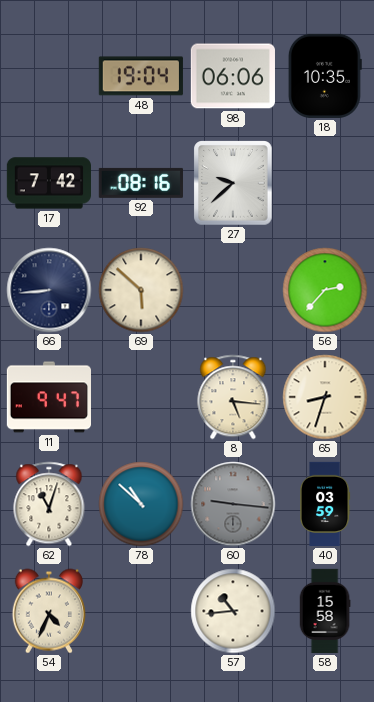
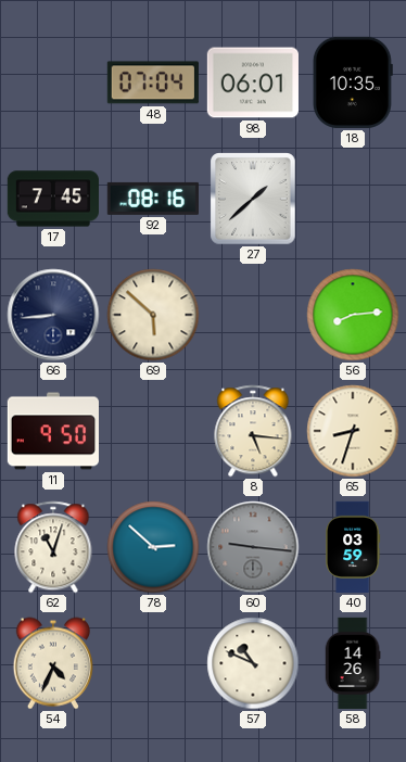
48: 19:04 -> 07:04
98: 06:06 -> 06:01
17: 7:42 -> 7:45
27: 9:38 -> 1:38
56: 2:37 -> 8:14
11: 9:47 -> 9:50
78: 10:52 -> 2:52
57: 10:44 -> 10:49
58: 15:58 -> 14:26
